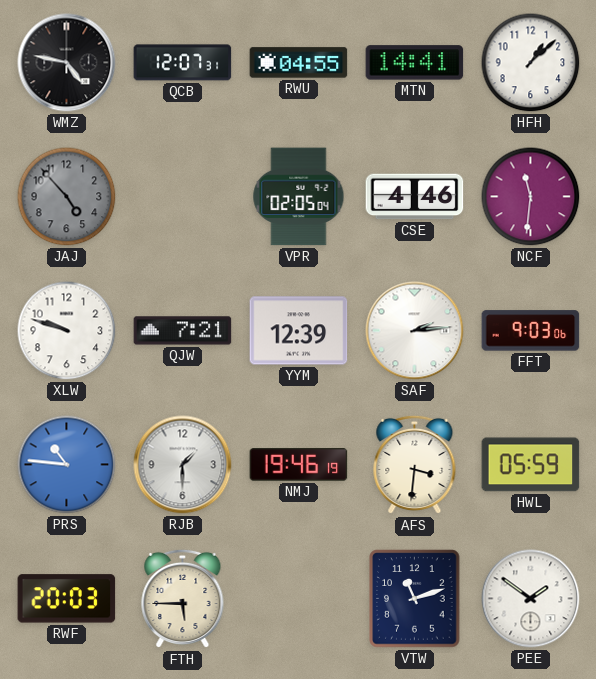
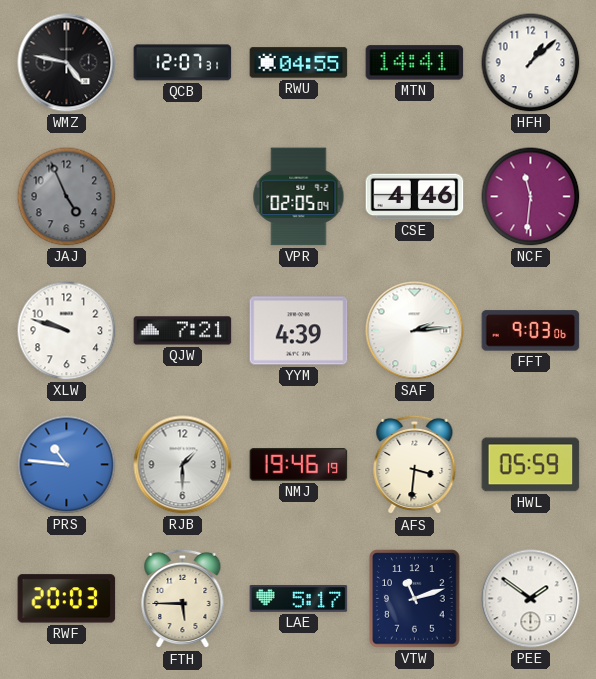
JAJ: 4:53 -> 4:56
YYM: 12:39 -> 4:39
LAE: none -> 5:17
